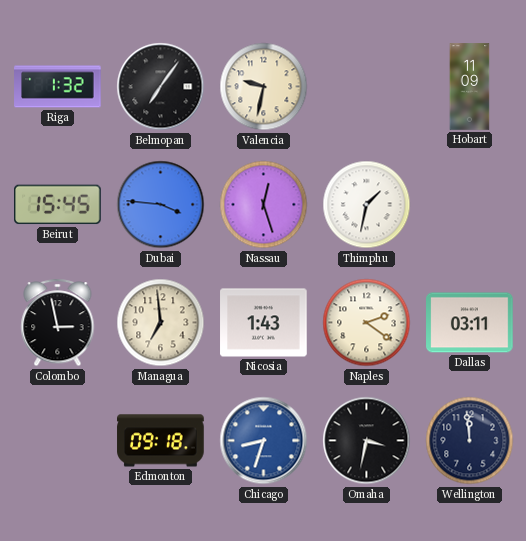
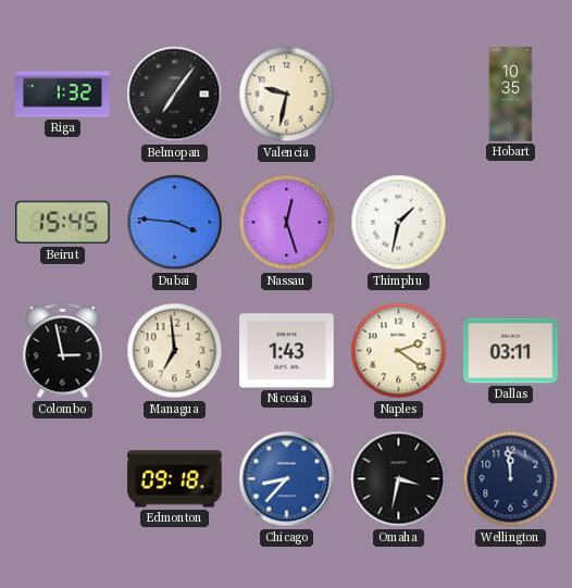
Hobart: 11:09 -> 10:35
Chicago: 8:33 -> 8:37
